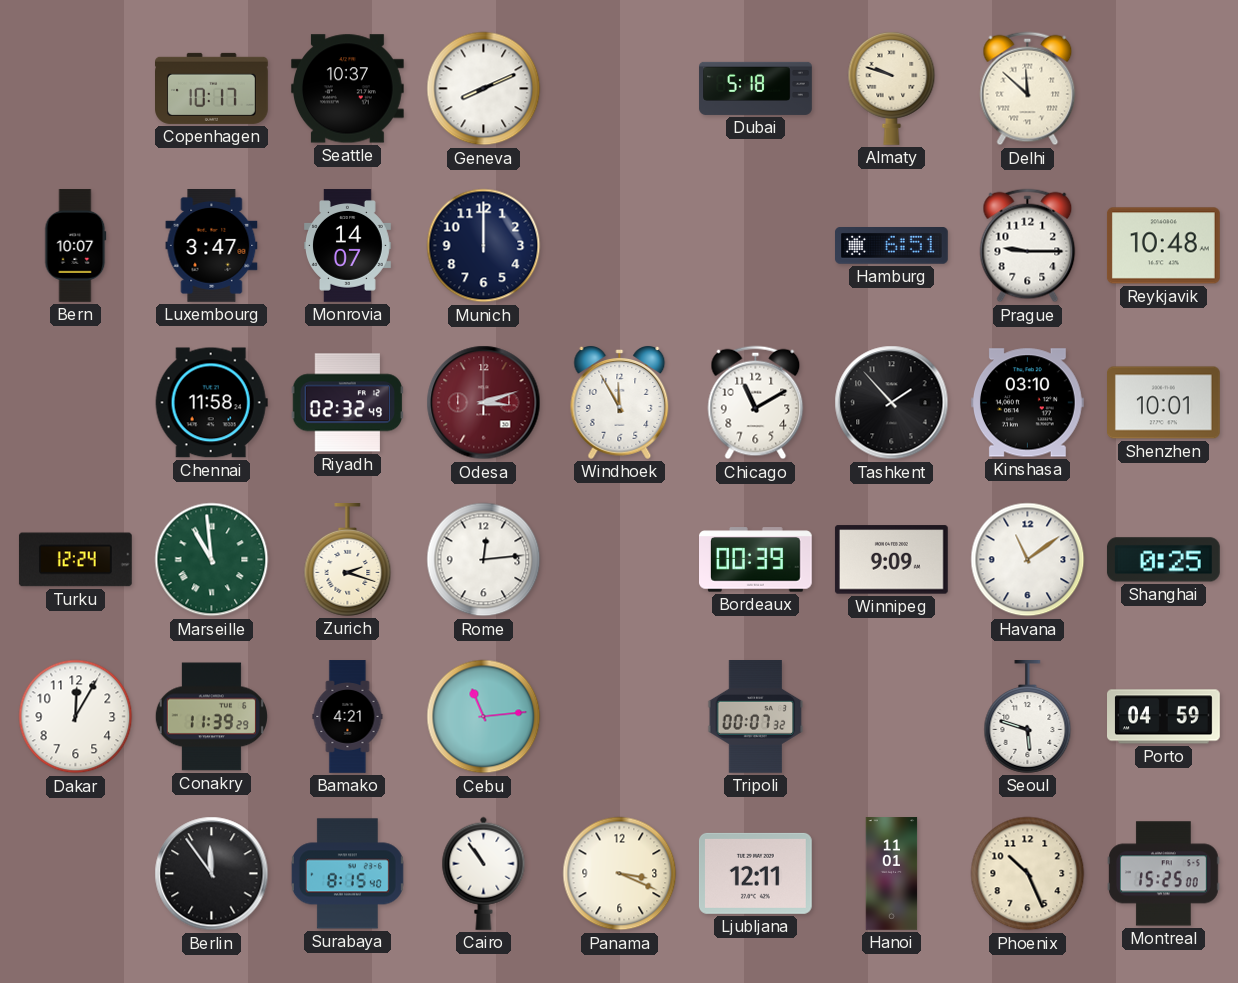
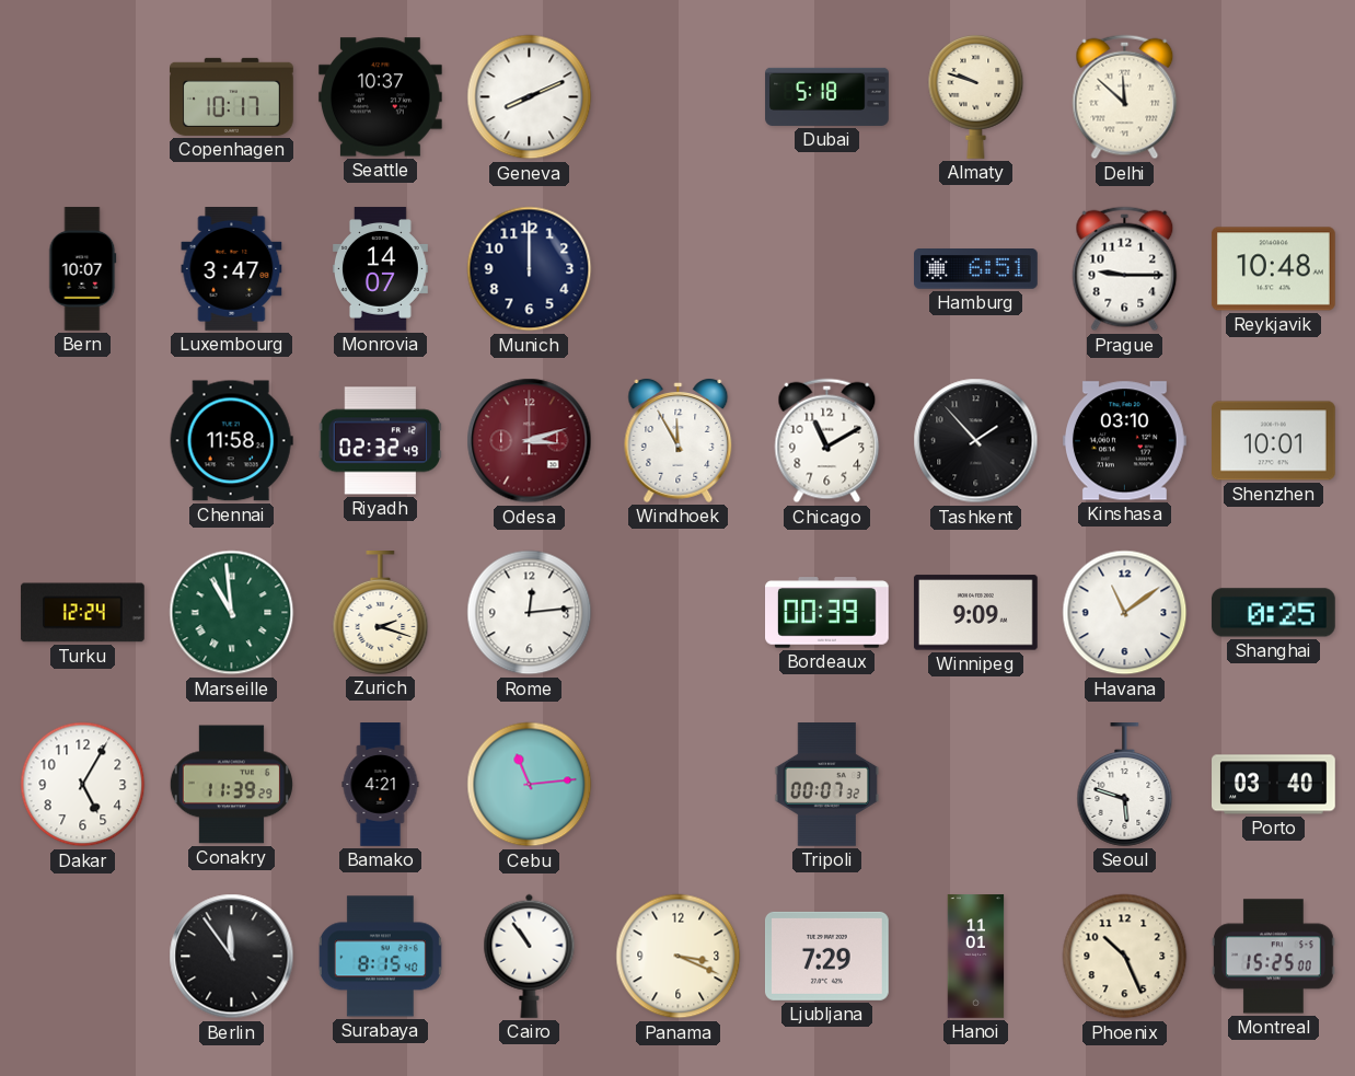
Dakar: 12:05 -> 5:05
Porto: 04:59 -> 03:40
Ljubljana: 12:11 -> 7:29
